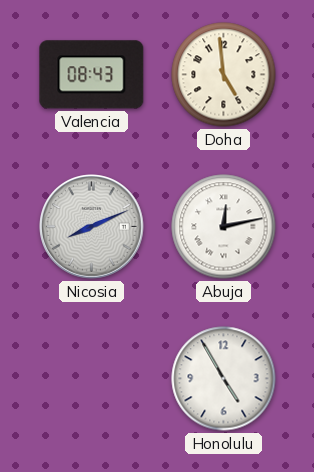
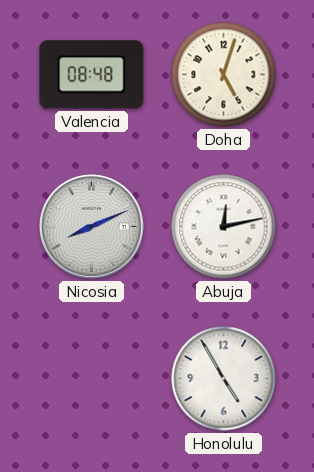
Valencia: 08:43 -> 08:48
Doha: 4:59 -> 5:03
